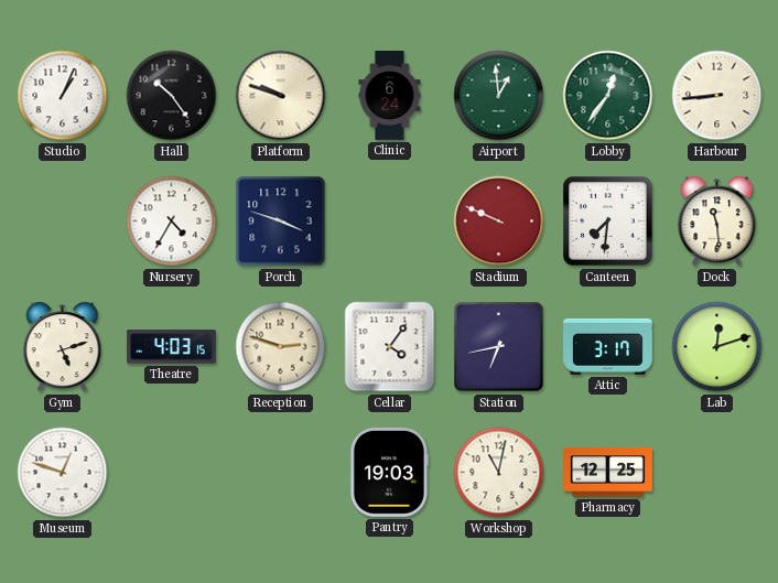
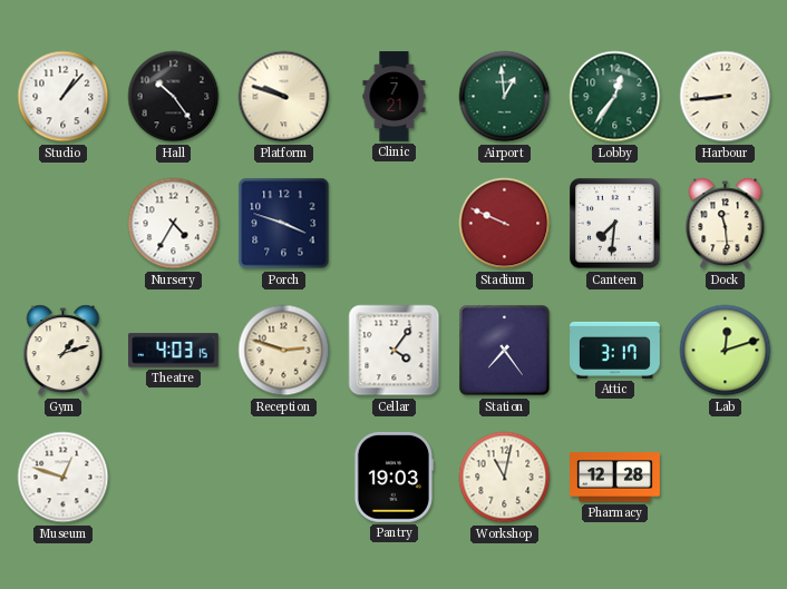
Studio: 1:04 -> 1:07
Clinic: 6:24 -> 7:21
Gym: 5:12 -> 1:12
Station: 6:43 -> 7:24
Pharmacy: 12:25 -> 12:28
